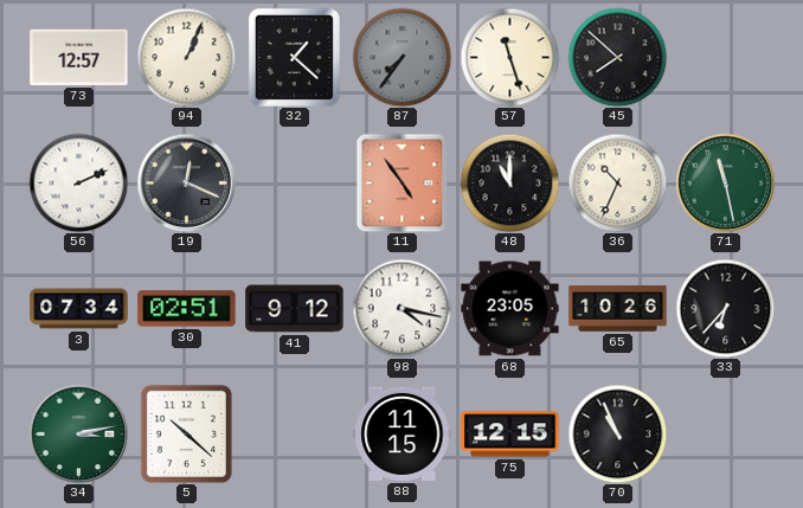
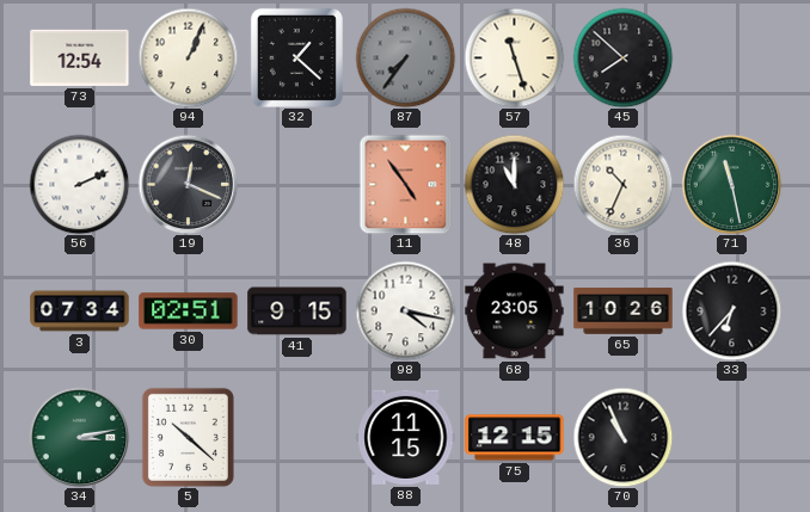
73: 12:57 -> 12:54
41: 9:12 -> 9:15
